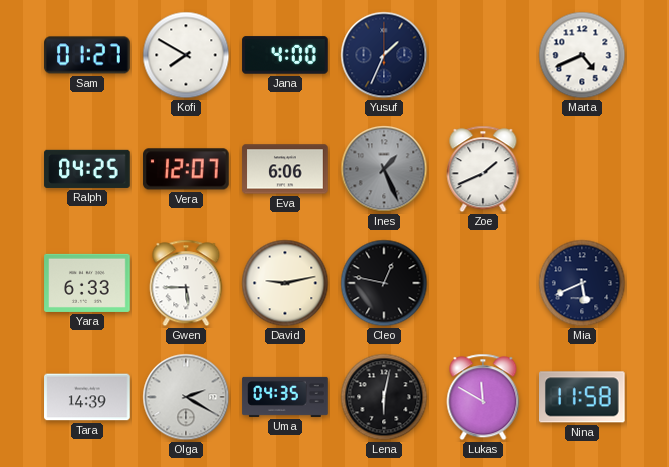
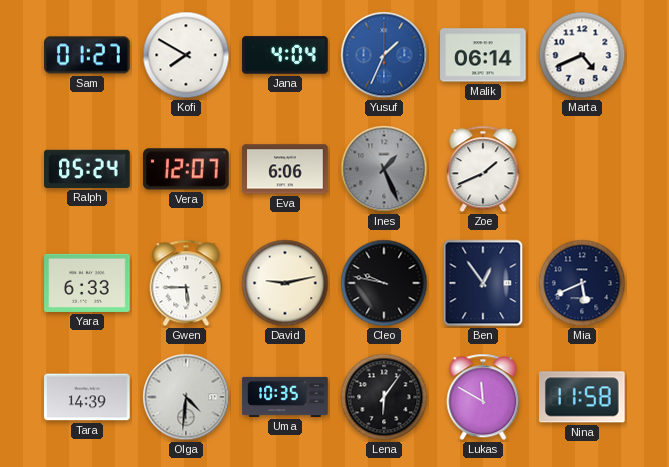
Jana: 4:00 -> 4:04
Yusuf dial: navy -> blue
Malik: none -> 06:14
Ralph: 04:25 -> 05:24
Cleo: 12:47 -> 9:47
Ben: none -> 12:54
Olga: 2:20 -> 4:31
Uma: 04:35 -> 10:35
Lena: 6:02 -> 6:06
